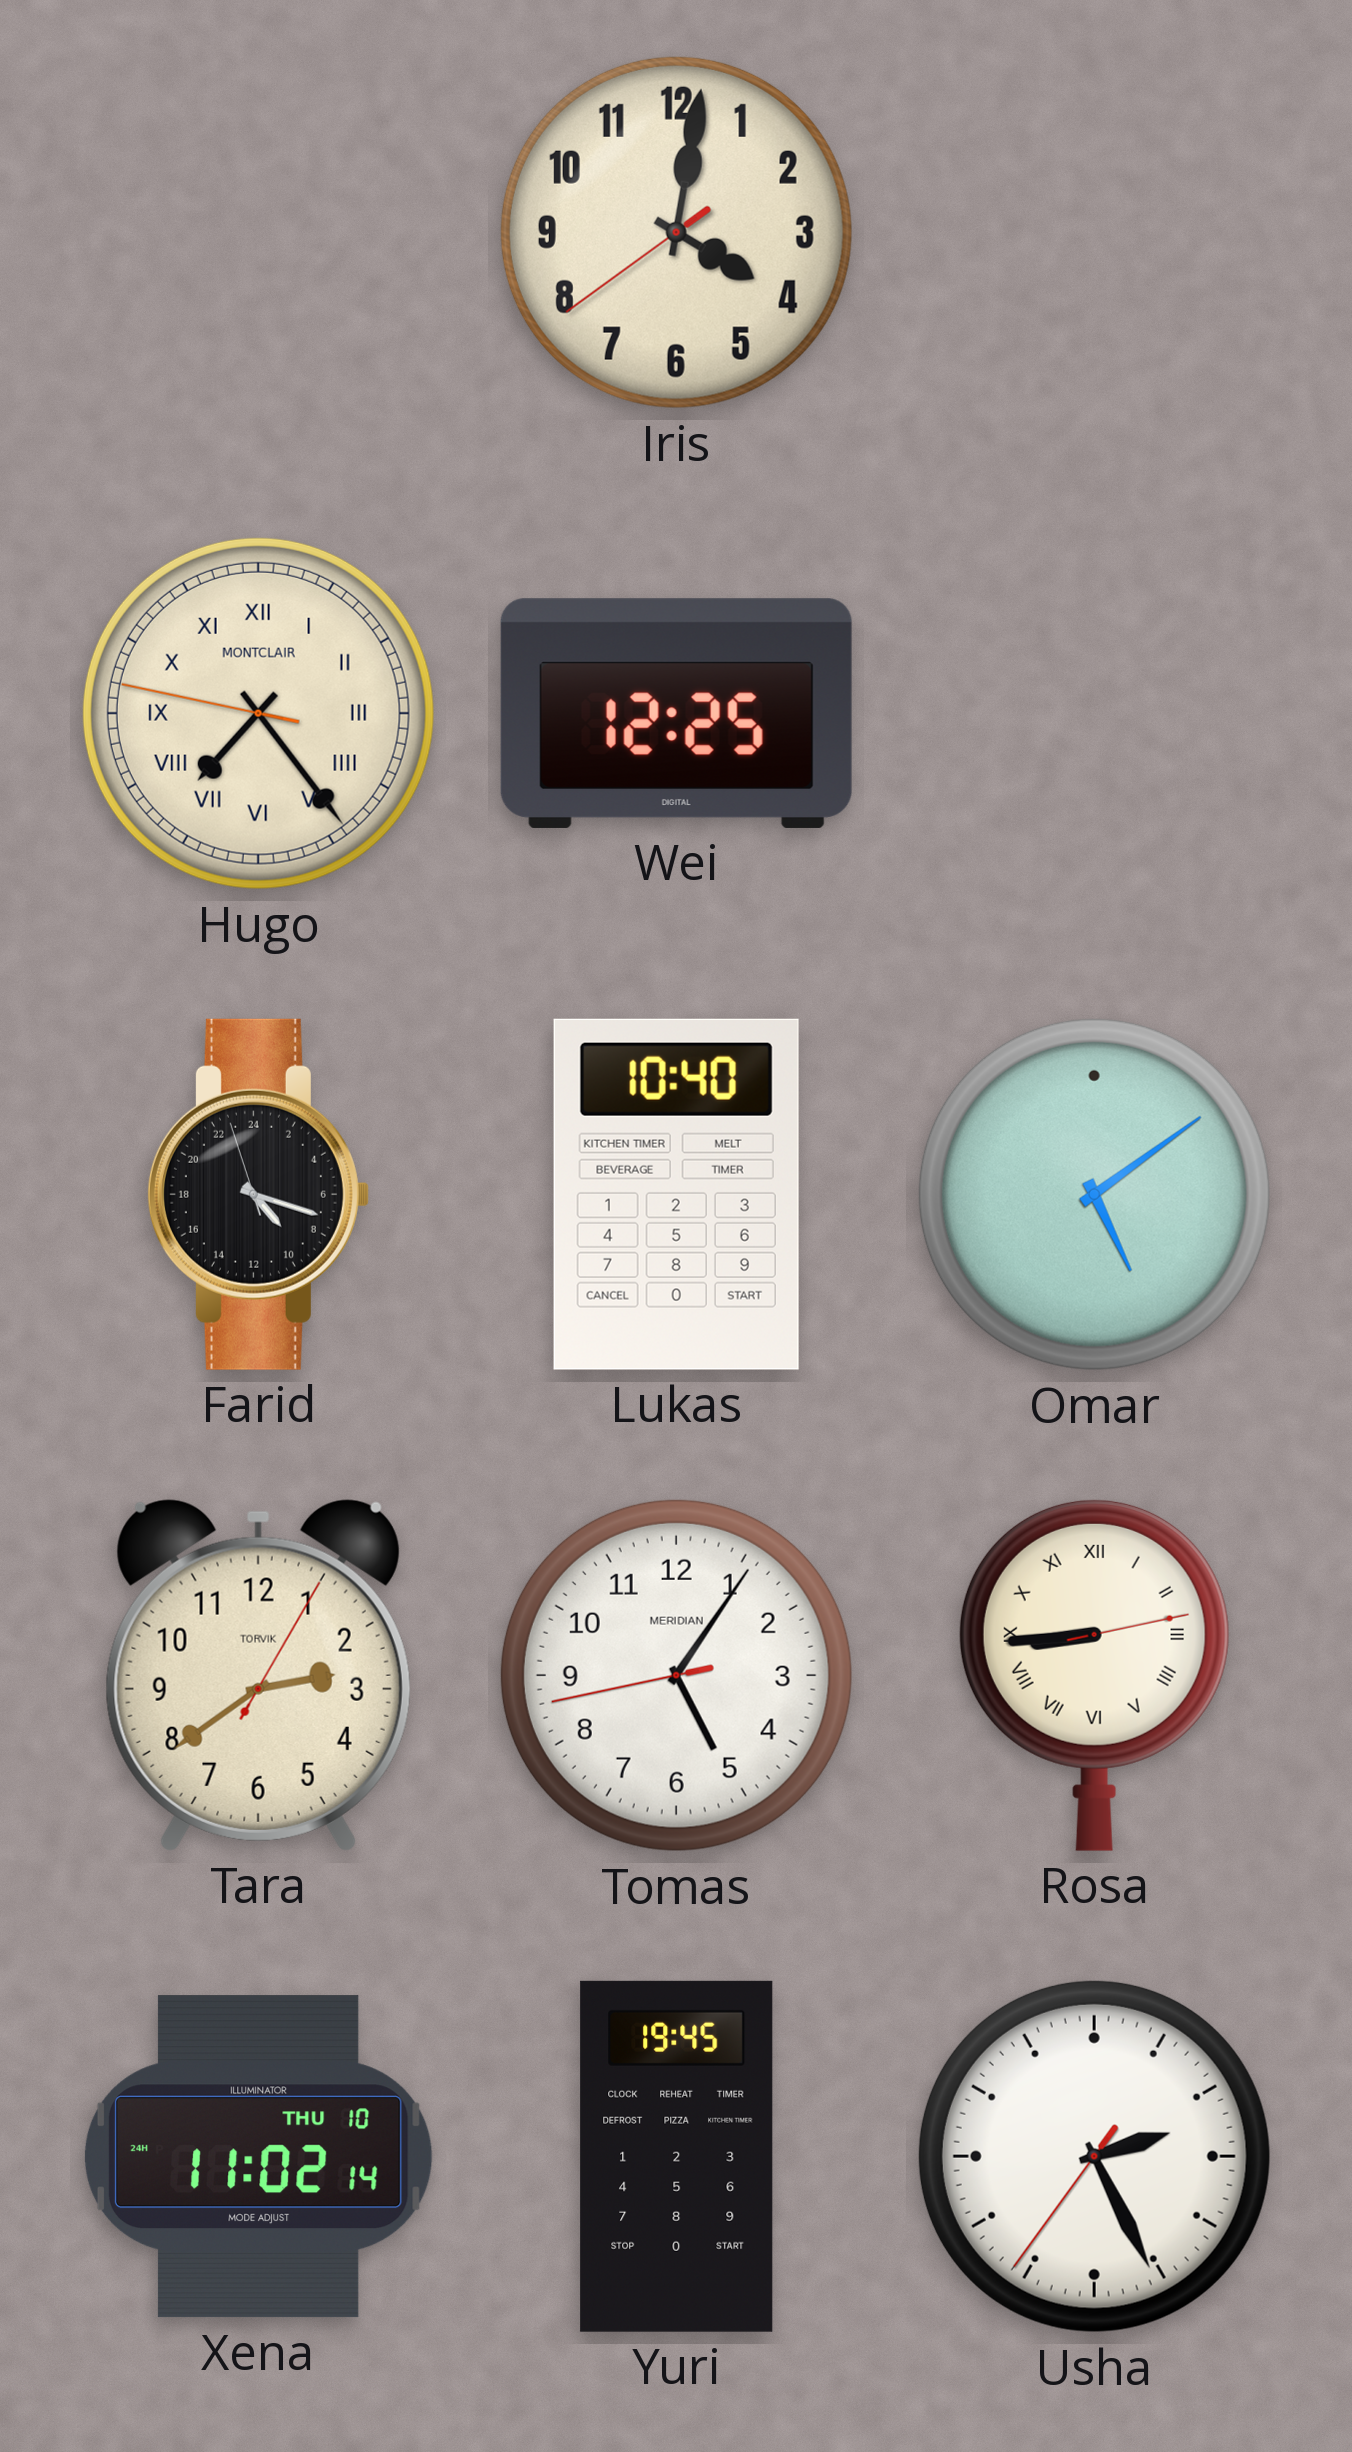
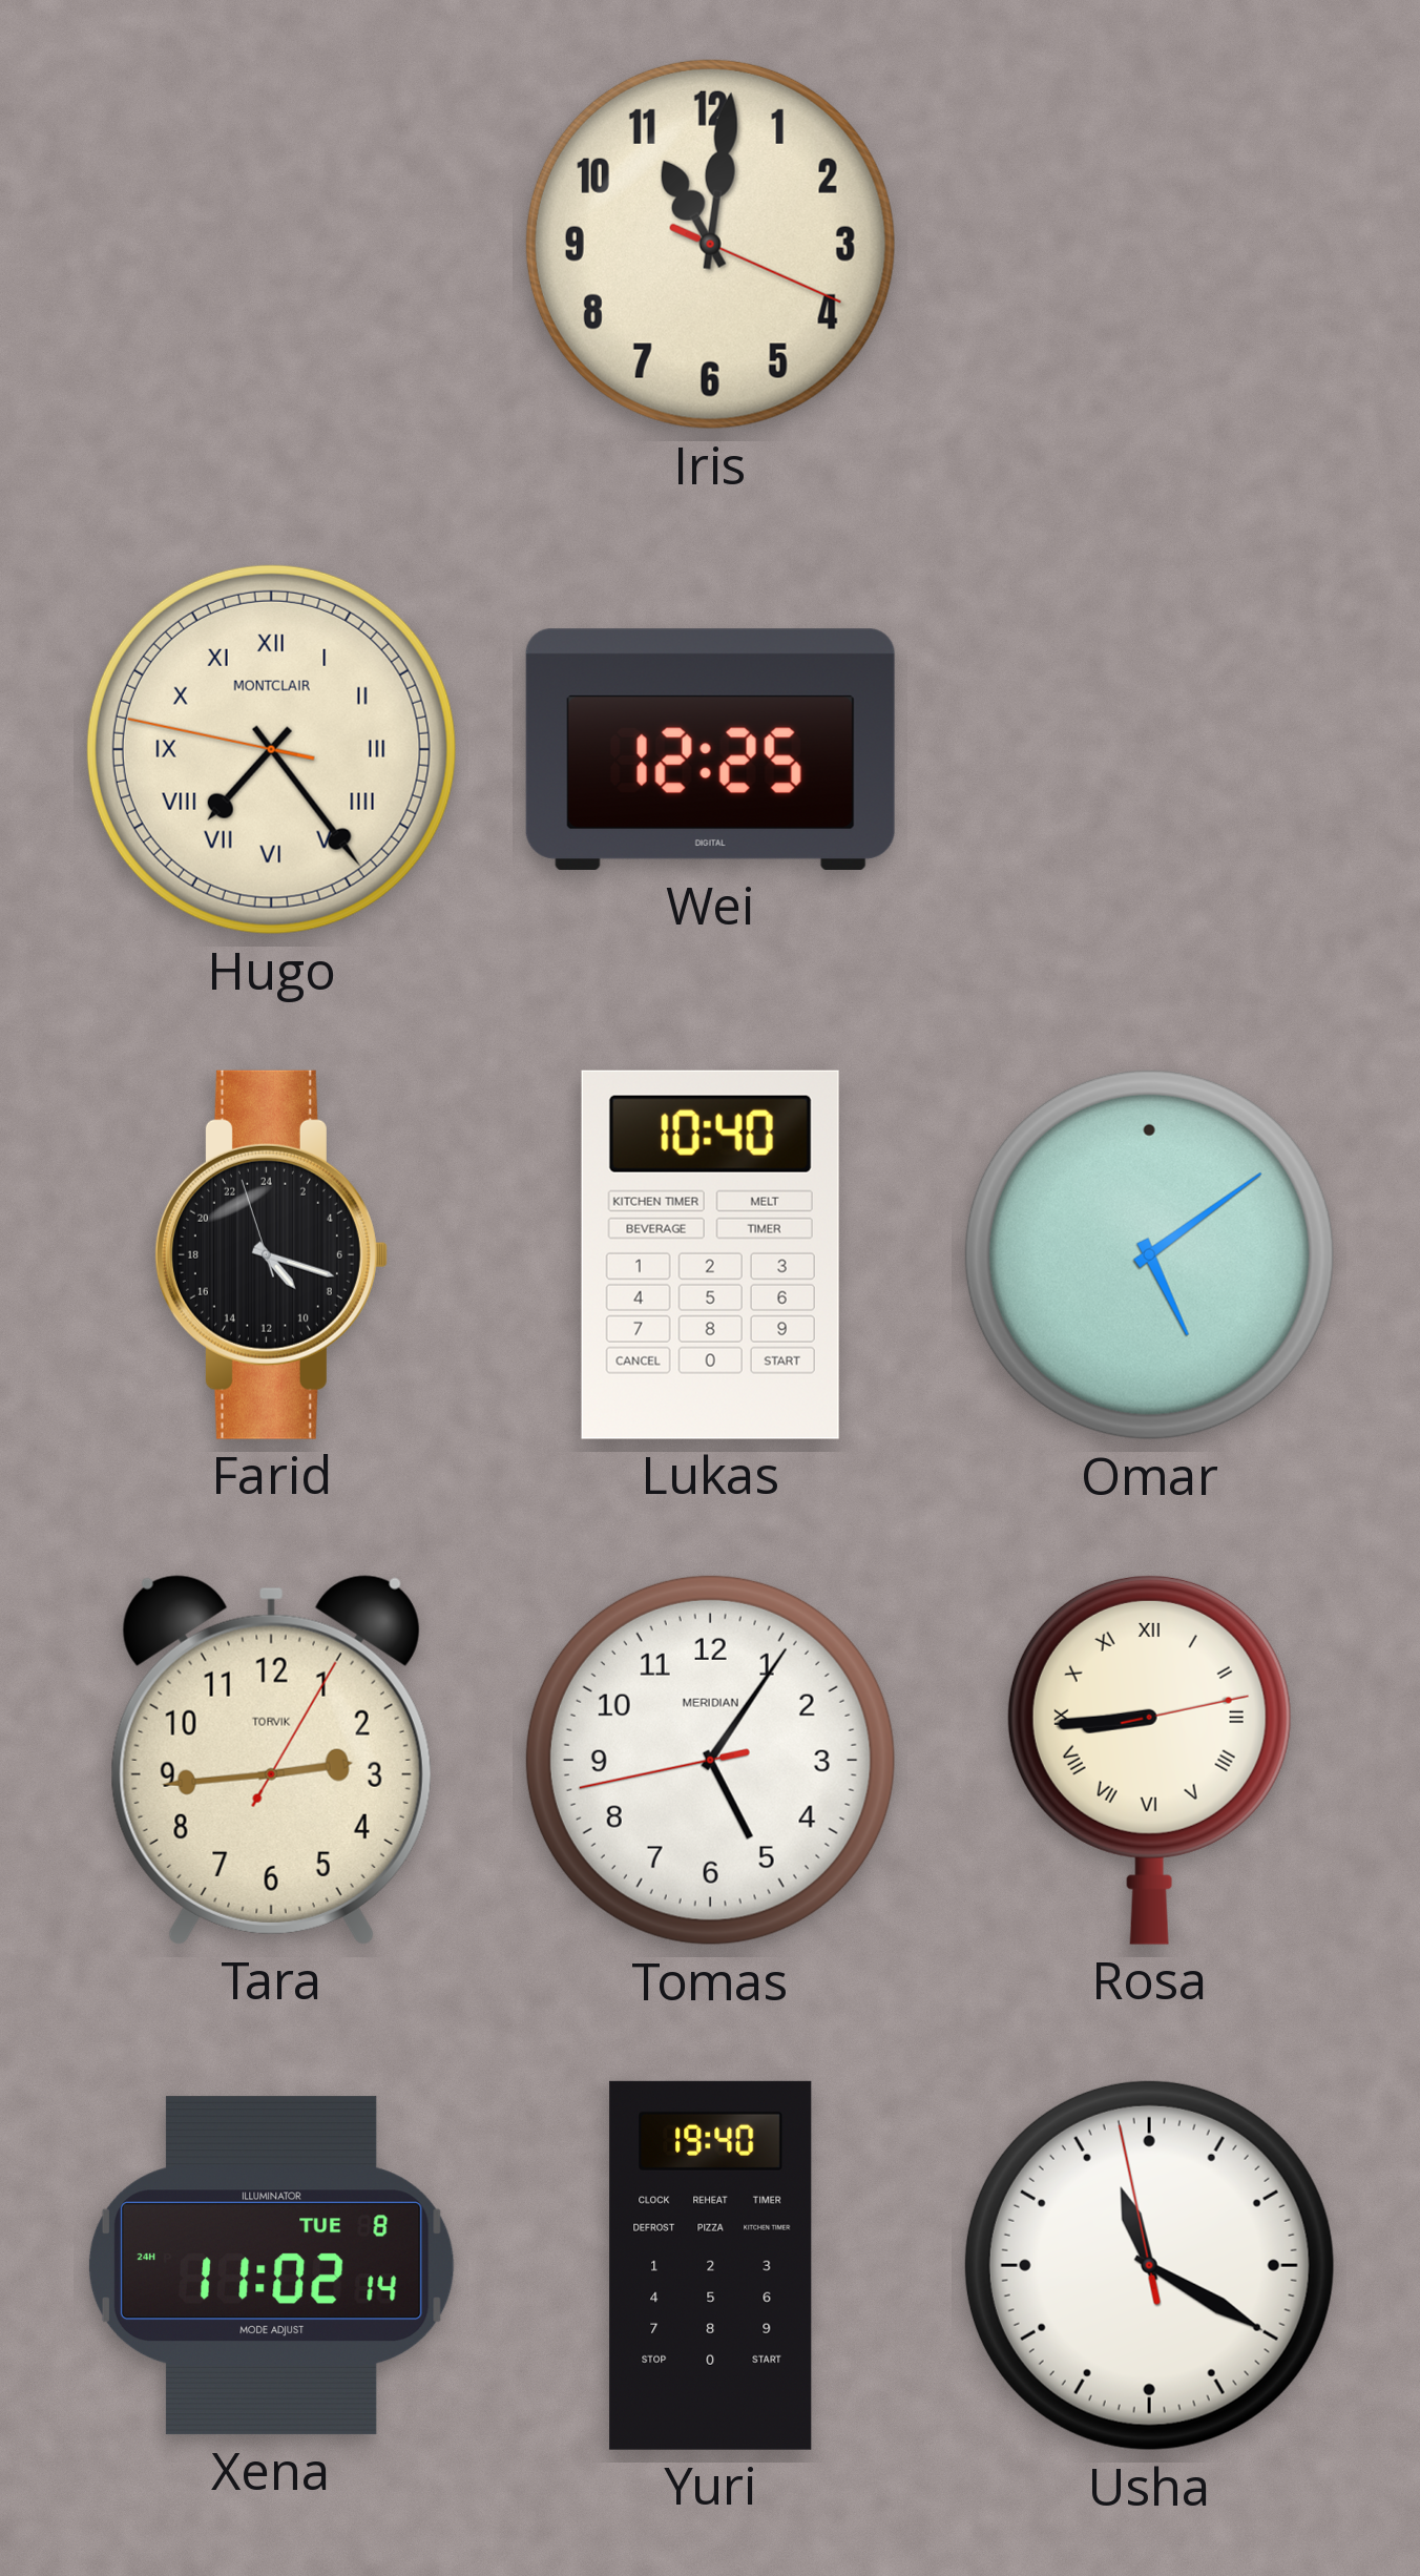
Iris: 4:01 -> 11:01
Tara: 2:39 -> 2:44
Xena date: THU 10 -> TUE 8
Yuri: 19:45 -> 19:40
Usha: 2:25 -> 11:19
